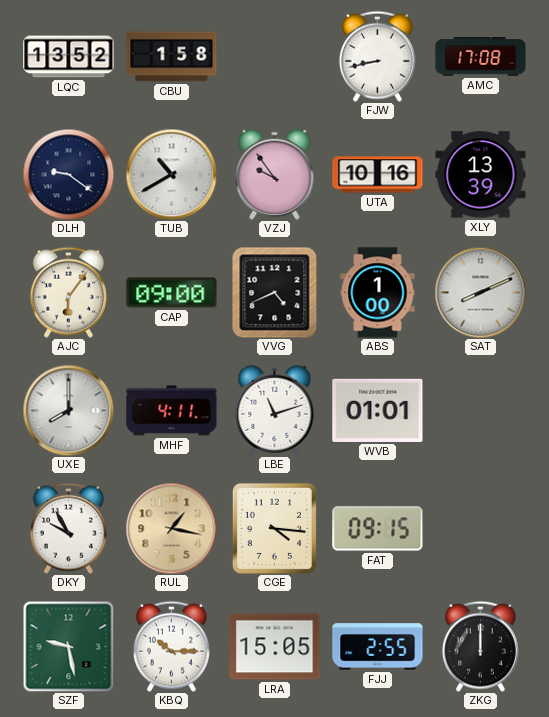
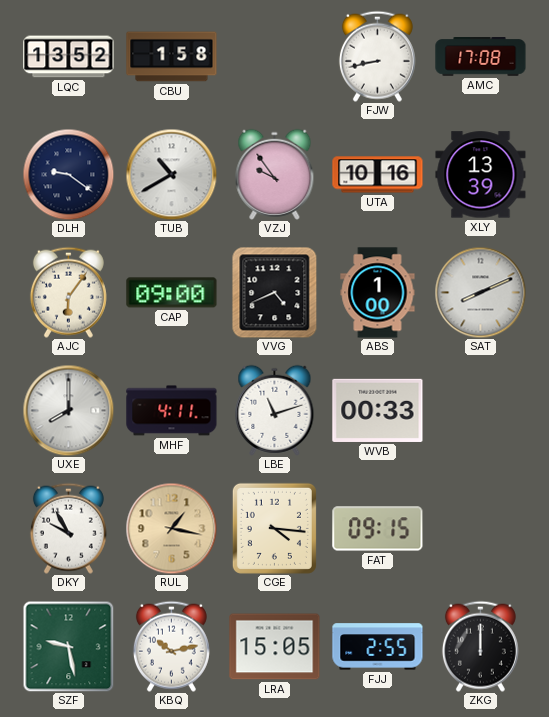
WVB: 01:01 -> 00:33
KBQ: 10:15 -> 10:13
